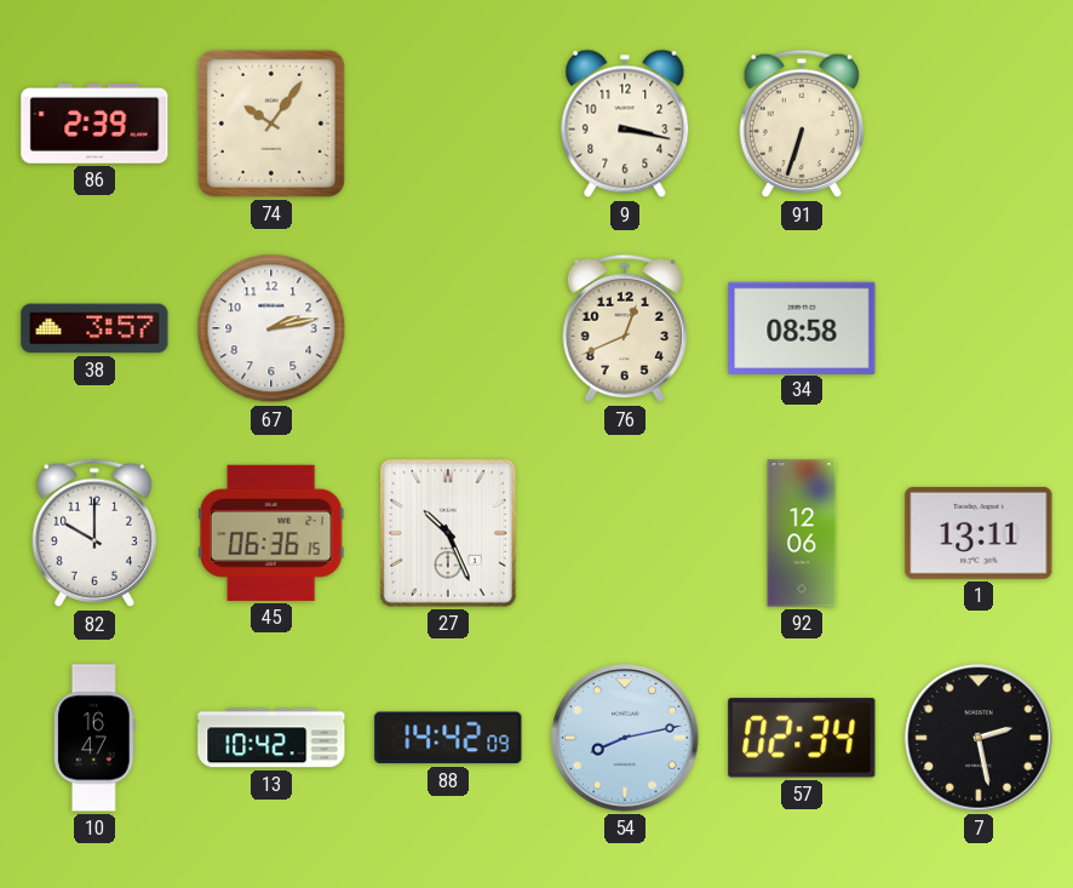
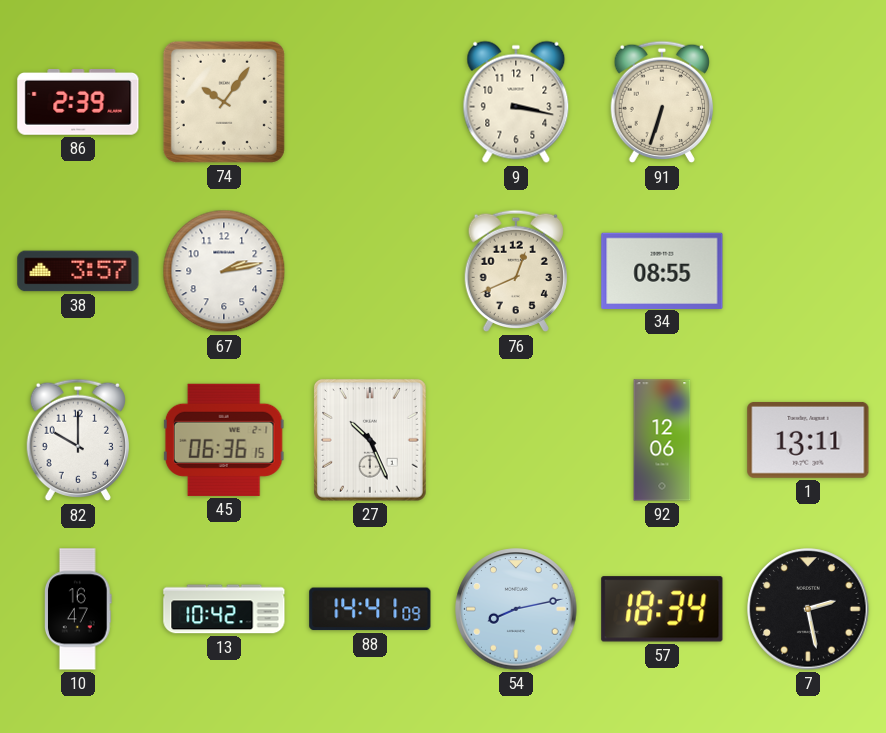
34: 08:58 -> 08:55
88: 14:42 -> 14:41
57: 02:34 -> 18:34
